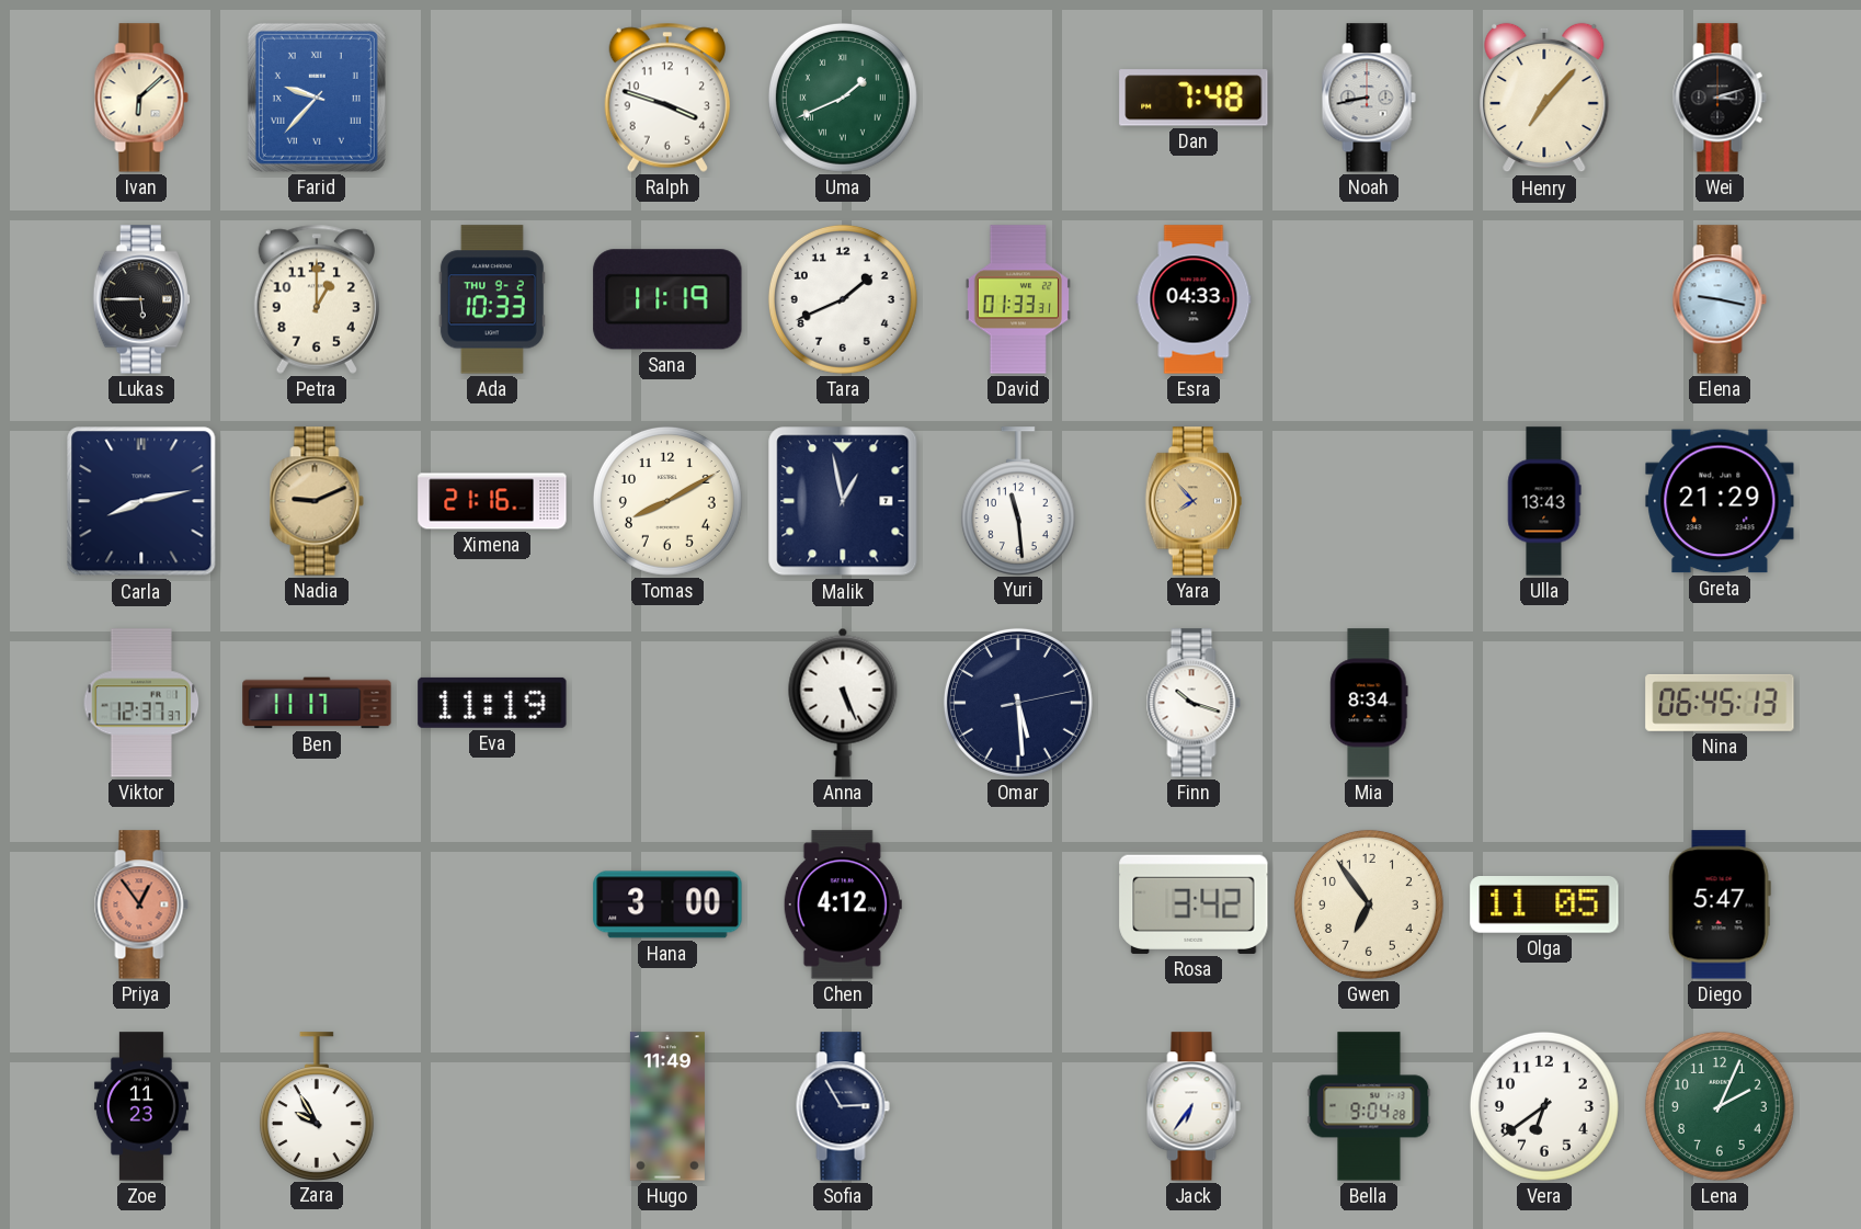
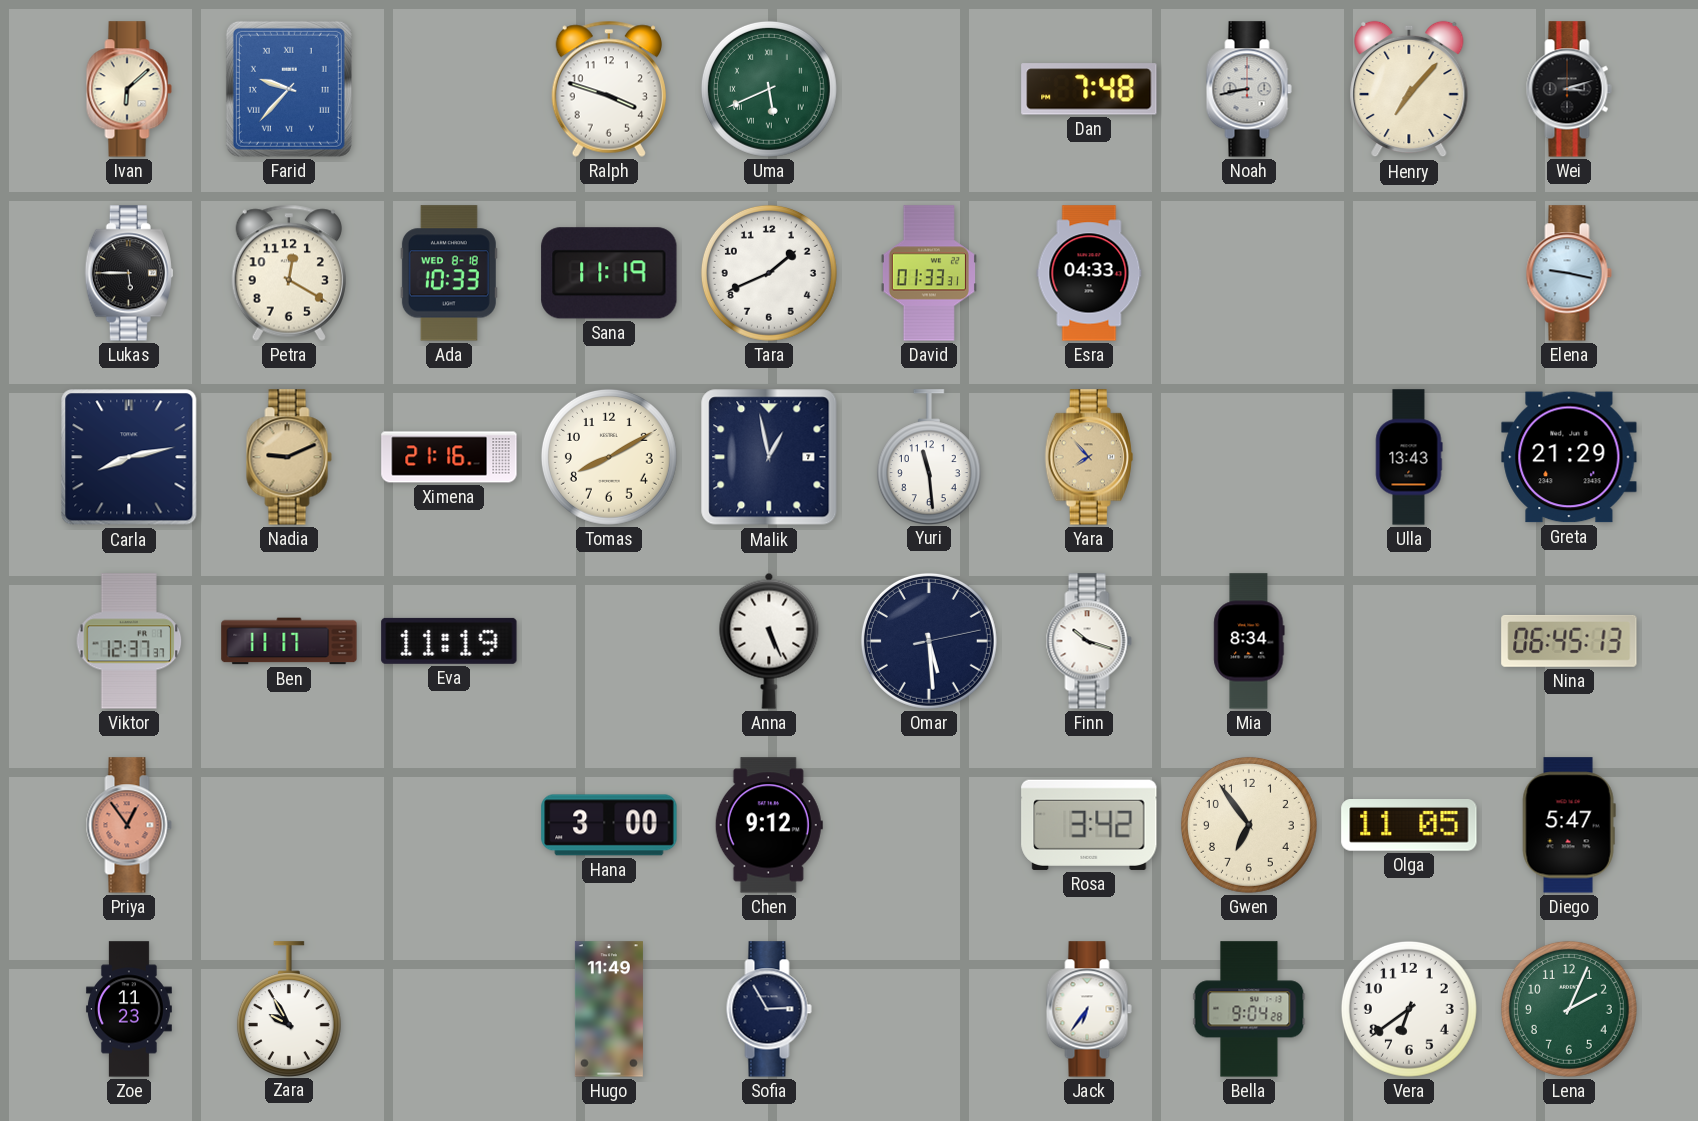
Uma: 1:41 -> 5:41
Petra: 1:00 -> 12:20
Ada date: THU 9-2 -> WED 8-18
Chen: 4:12 -> 9:12
